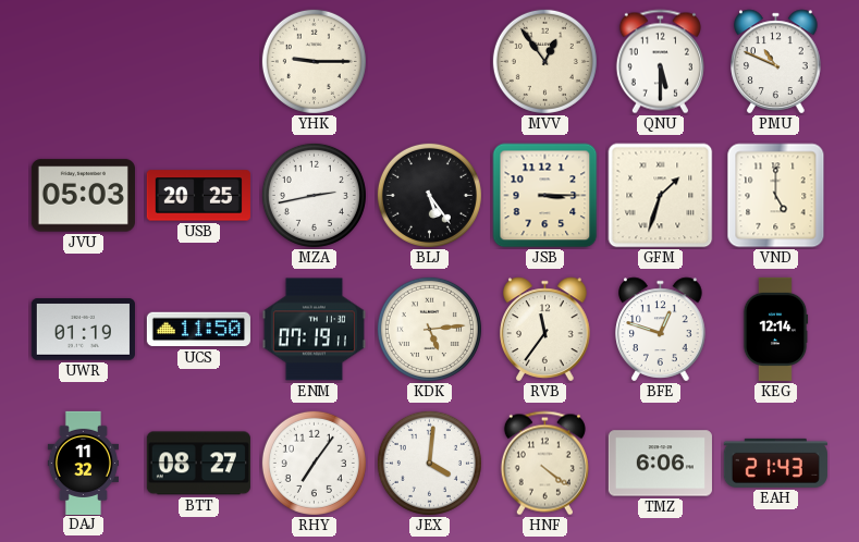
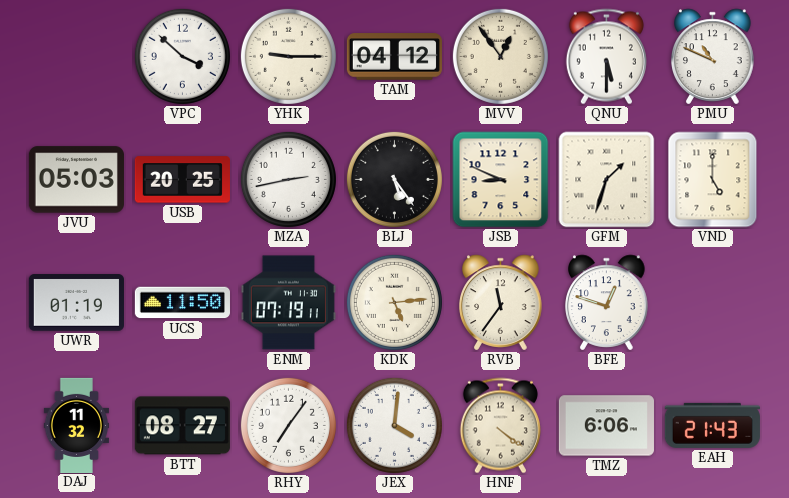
VPC: none -> 3:52
TAM: none -> 04:12
JSB: 3:15 -> 8:49
KEG: 12:14 -> none
